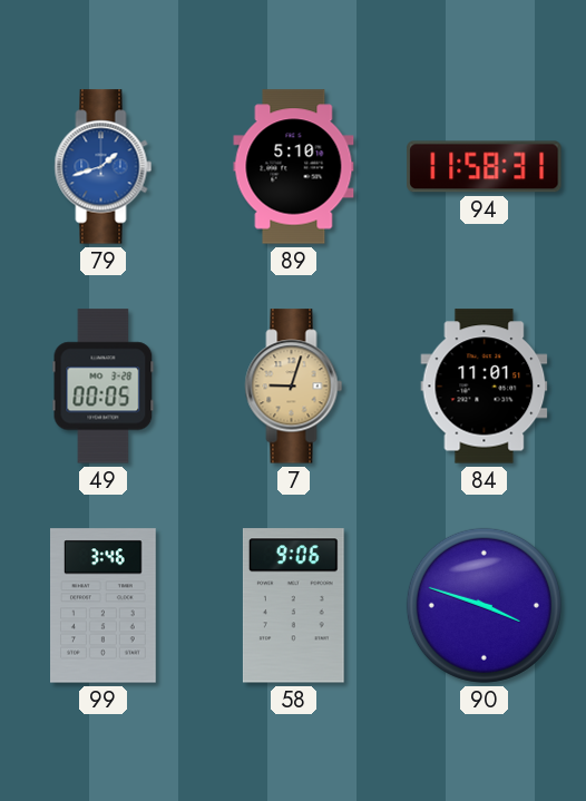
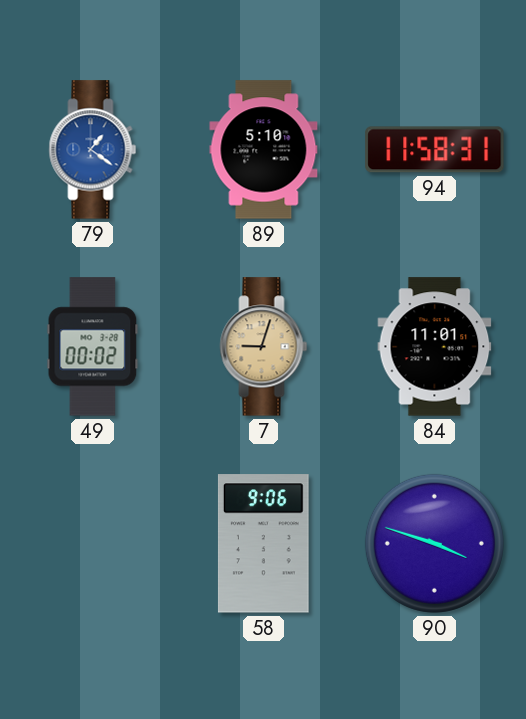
79: 1:42 -> 1:21
49: 00:05 -> 00:02
99: 3:46 -> none
